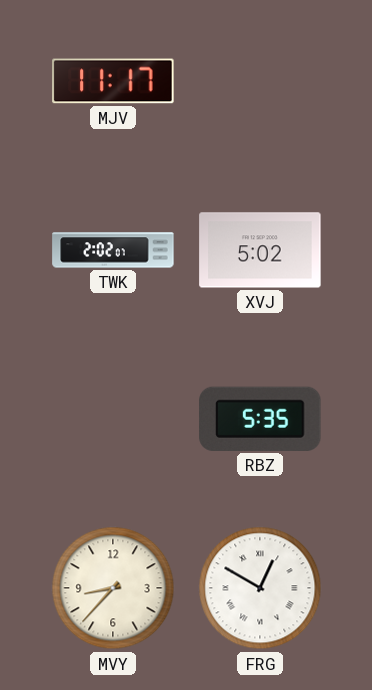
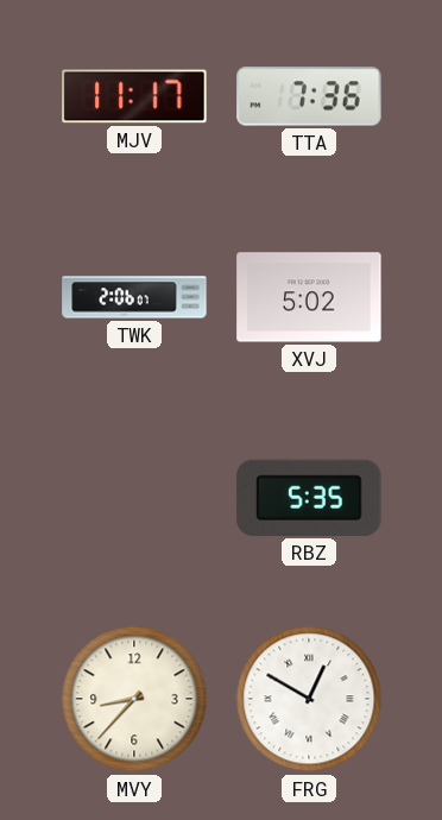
TTA: none -> 7:36
TWK: 2:02 -> 2:06
